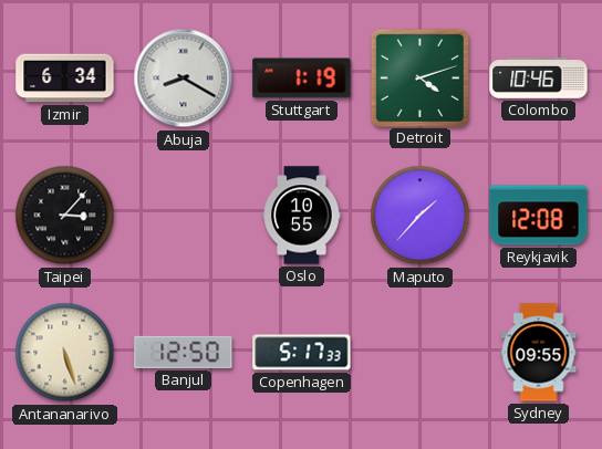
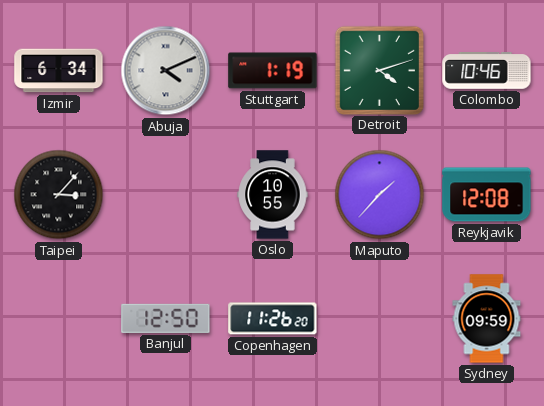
Abuja: 8:20 -> 4:11
Antananarivo: 5:27 -> none
Copenhagen: 5:17 -> 11:26
Sydney: 09:55 -> 09:59
